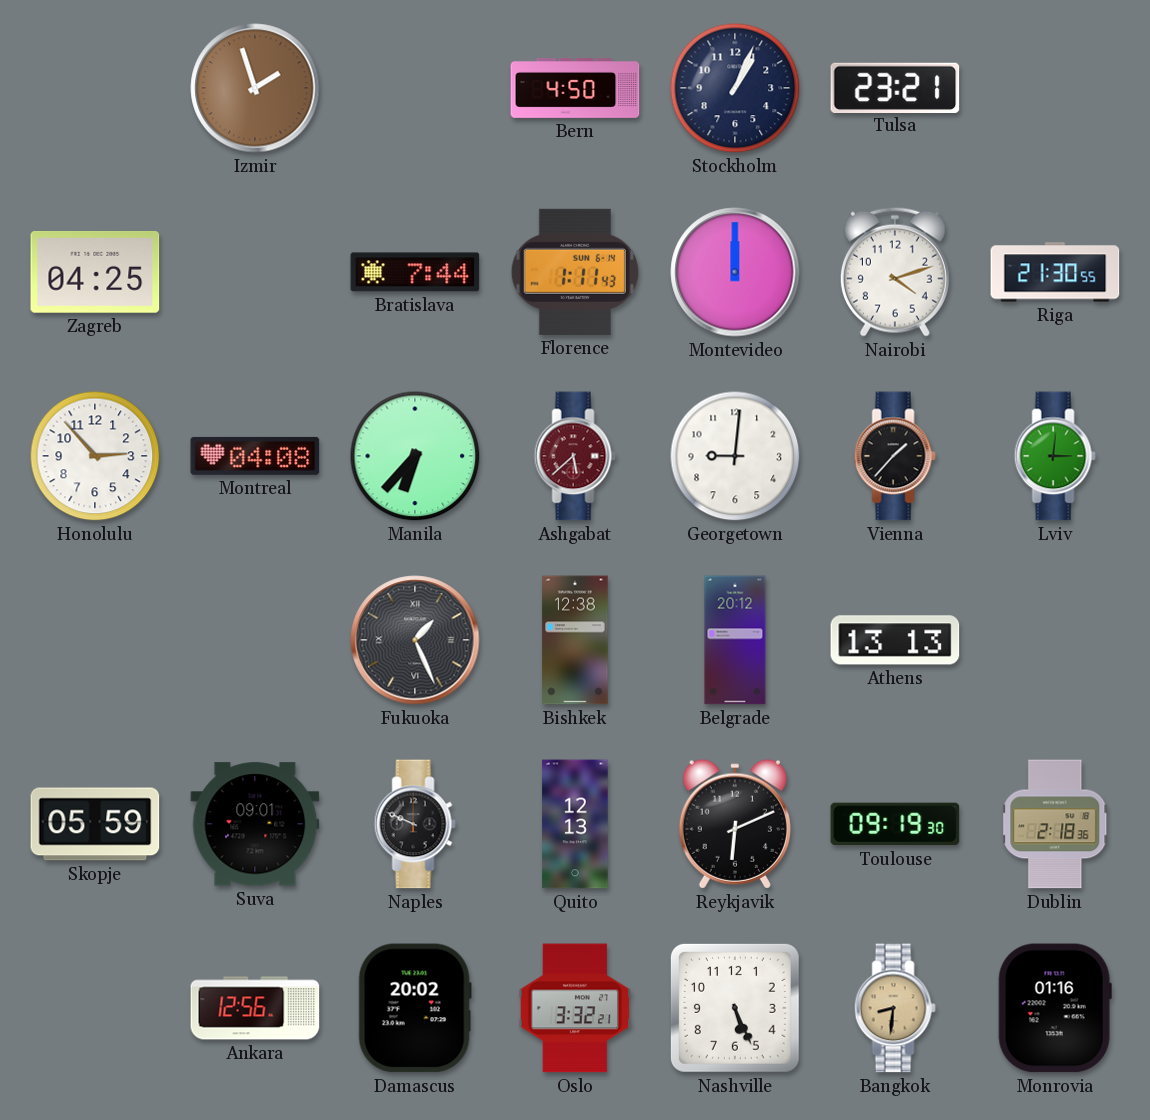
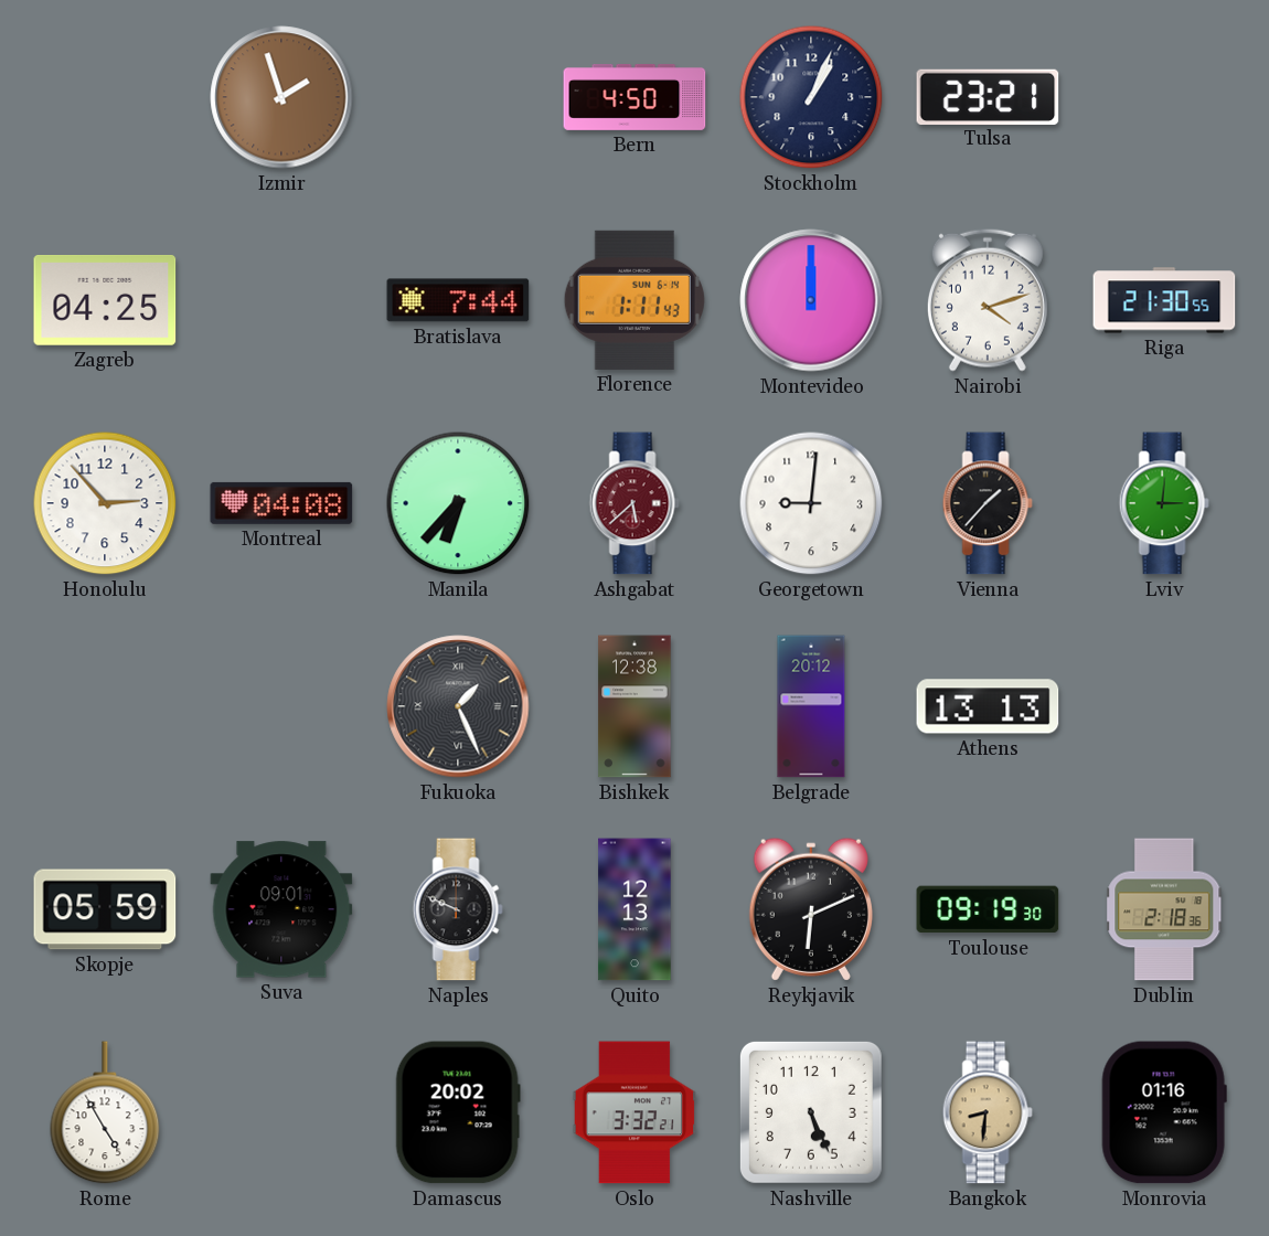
Rome: none -> 4:55
Ankara: 12:56 -> none
